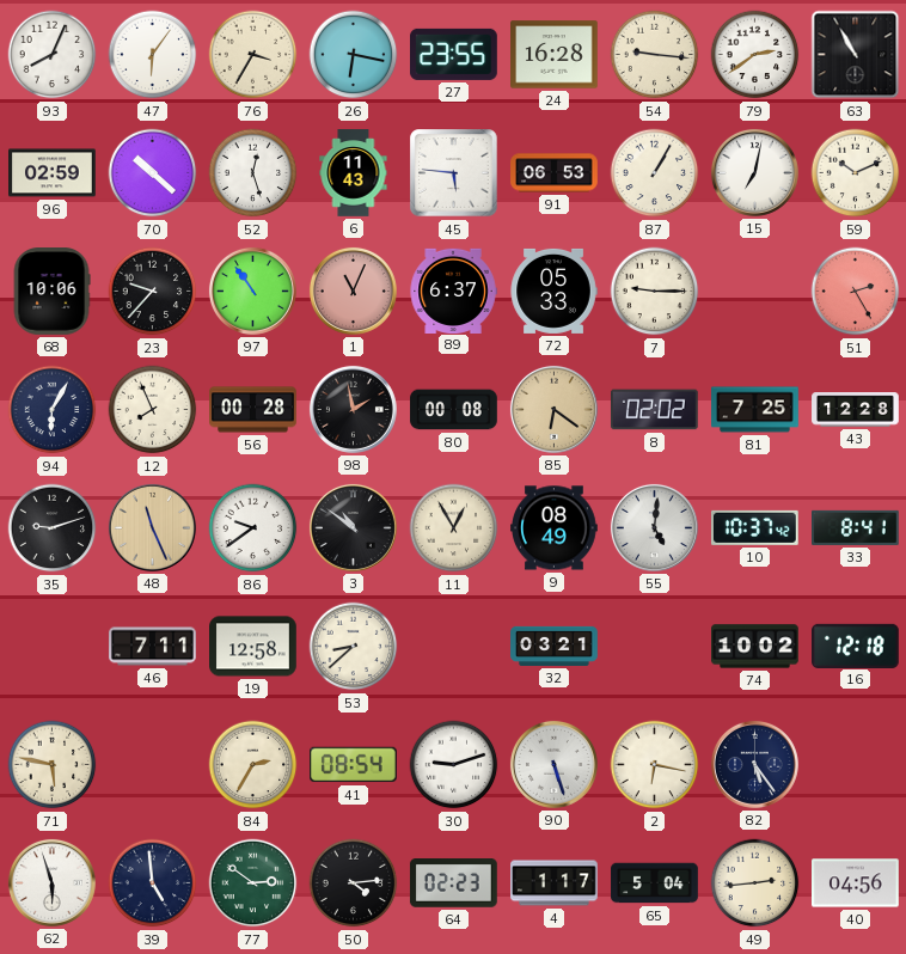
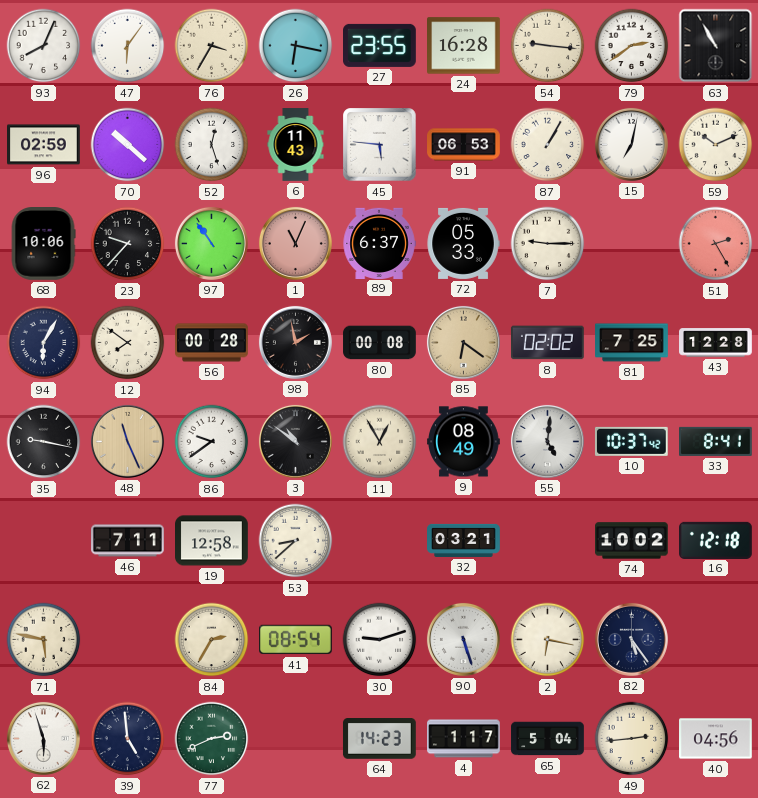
12: 7:56 -> 7:51
35: 9:12 -> 9:17
77: 2:51 -> 2:41
50: 4:14 -> none
64: 02:23 -> 14:23
